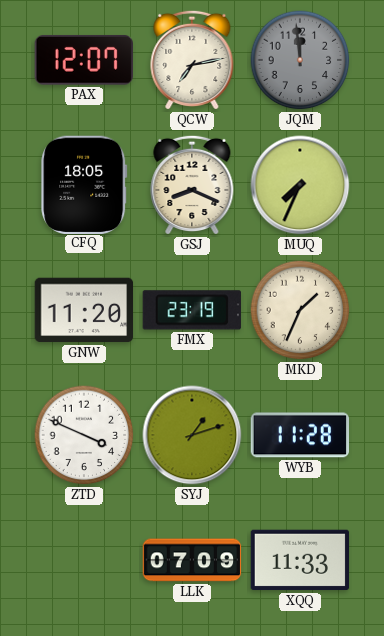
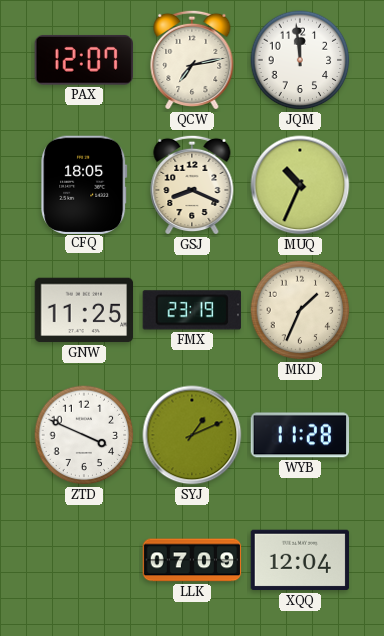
JQM dial: grey -> white
MUQ: 7:34 -> 10:34
GNW: 11:20 -> 11:25
SYJ: 1:12 -> 1:11
XQQ: 11:33 -> 12:04
